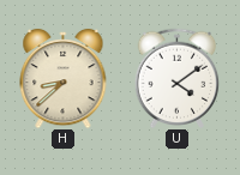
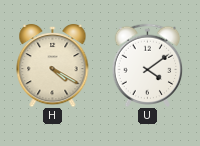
H: 8:38 -> 4:20
